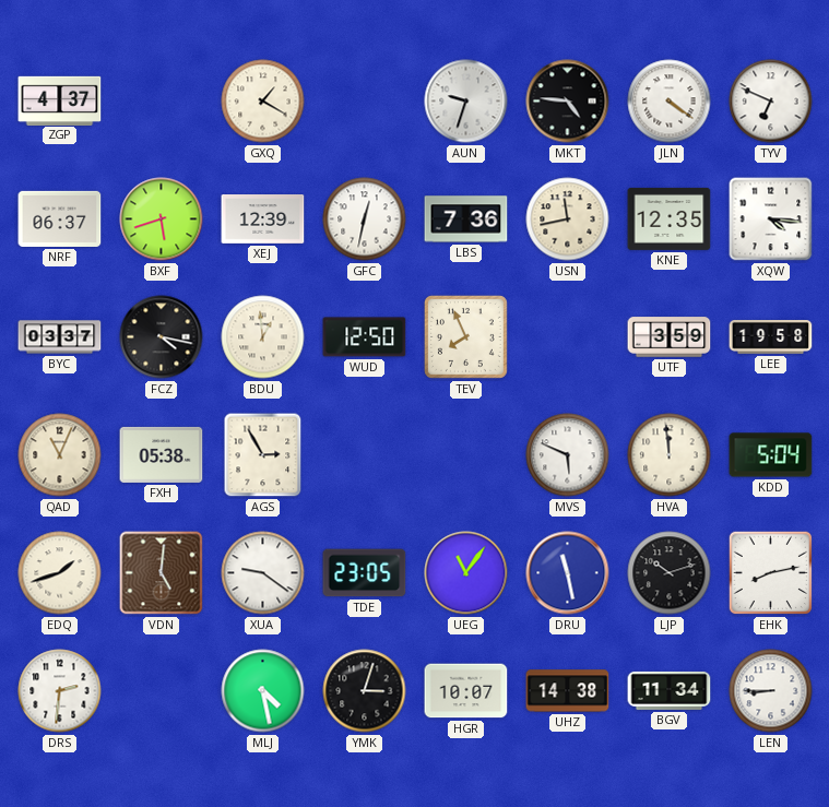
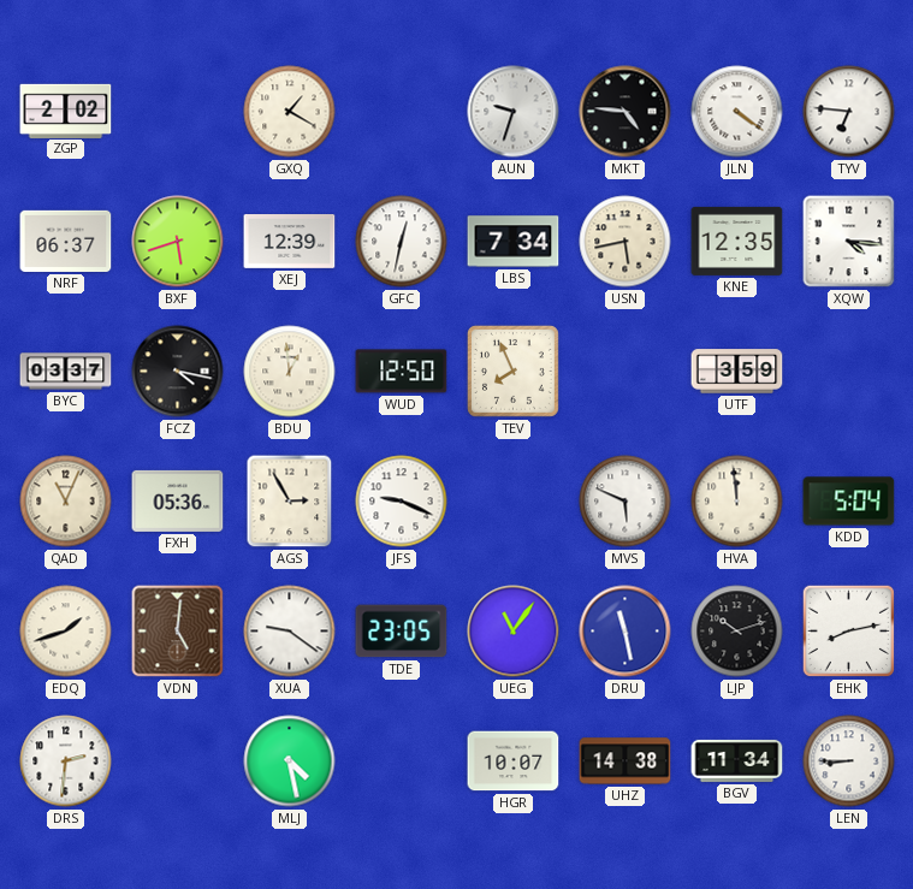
ZGP: 4:37 -> 2:02
TYV: 6:49 -> 6:46
LBS: 7:36 -> 7:34
USN: 11:43 -> 5:43
LEE: 19:58 -> none
FXH: 05:38 -> 05:36
JFS: none -> 9:19
YMK: 3:03 -> none
